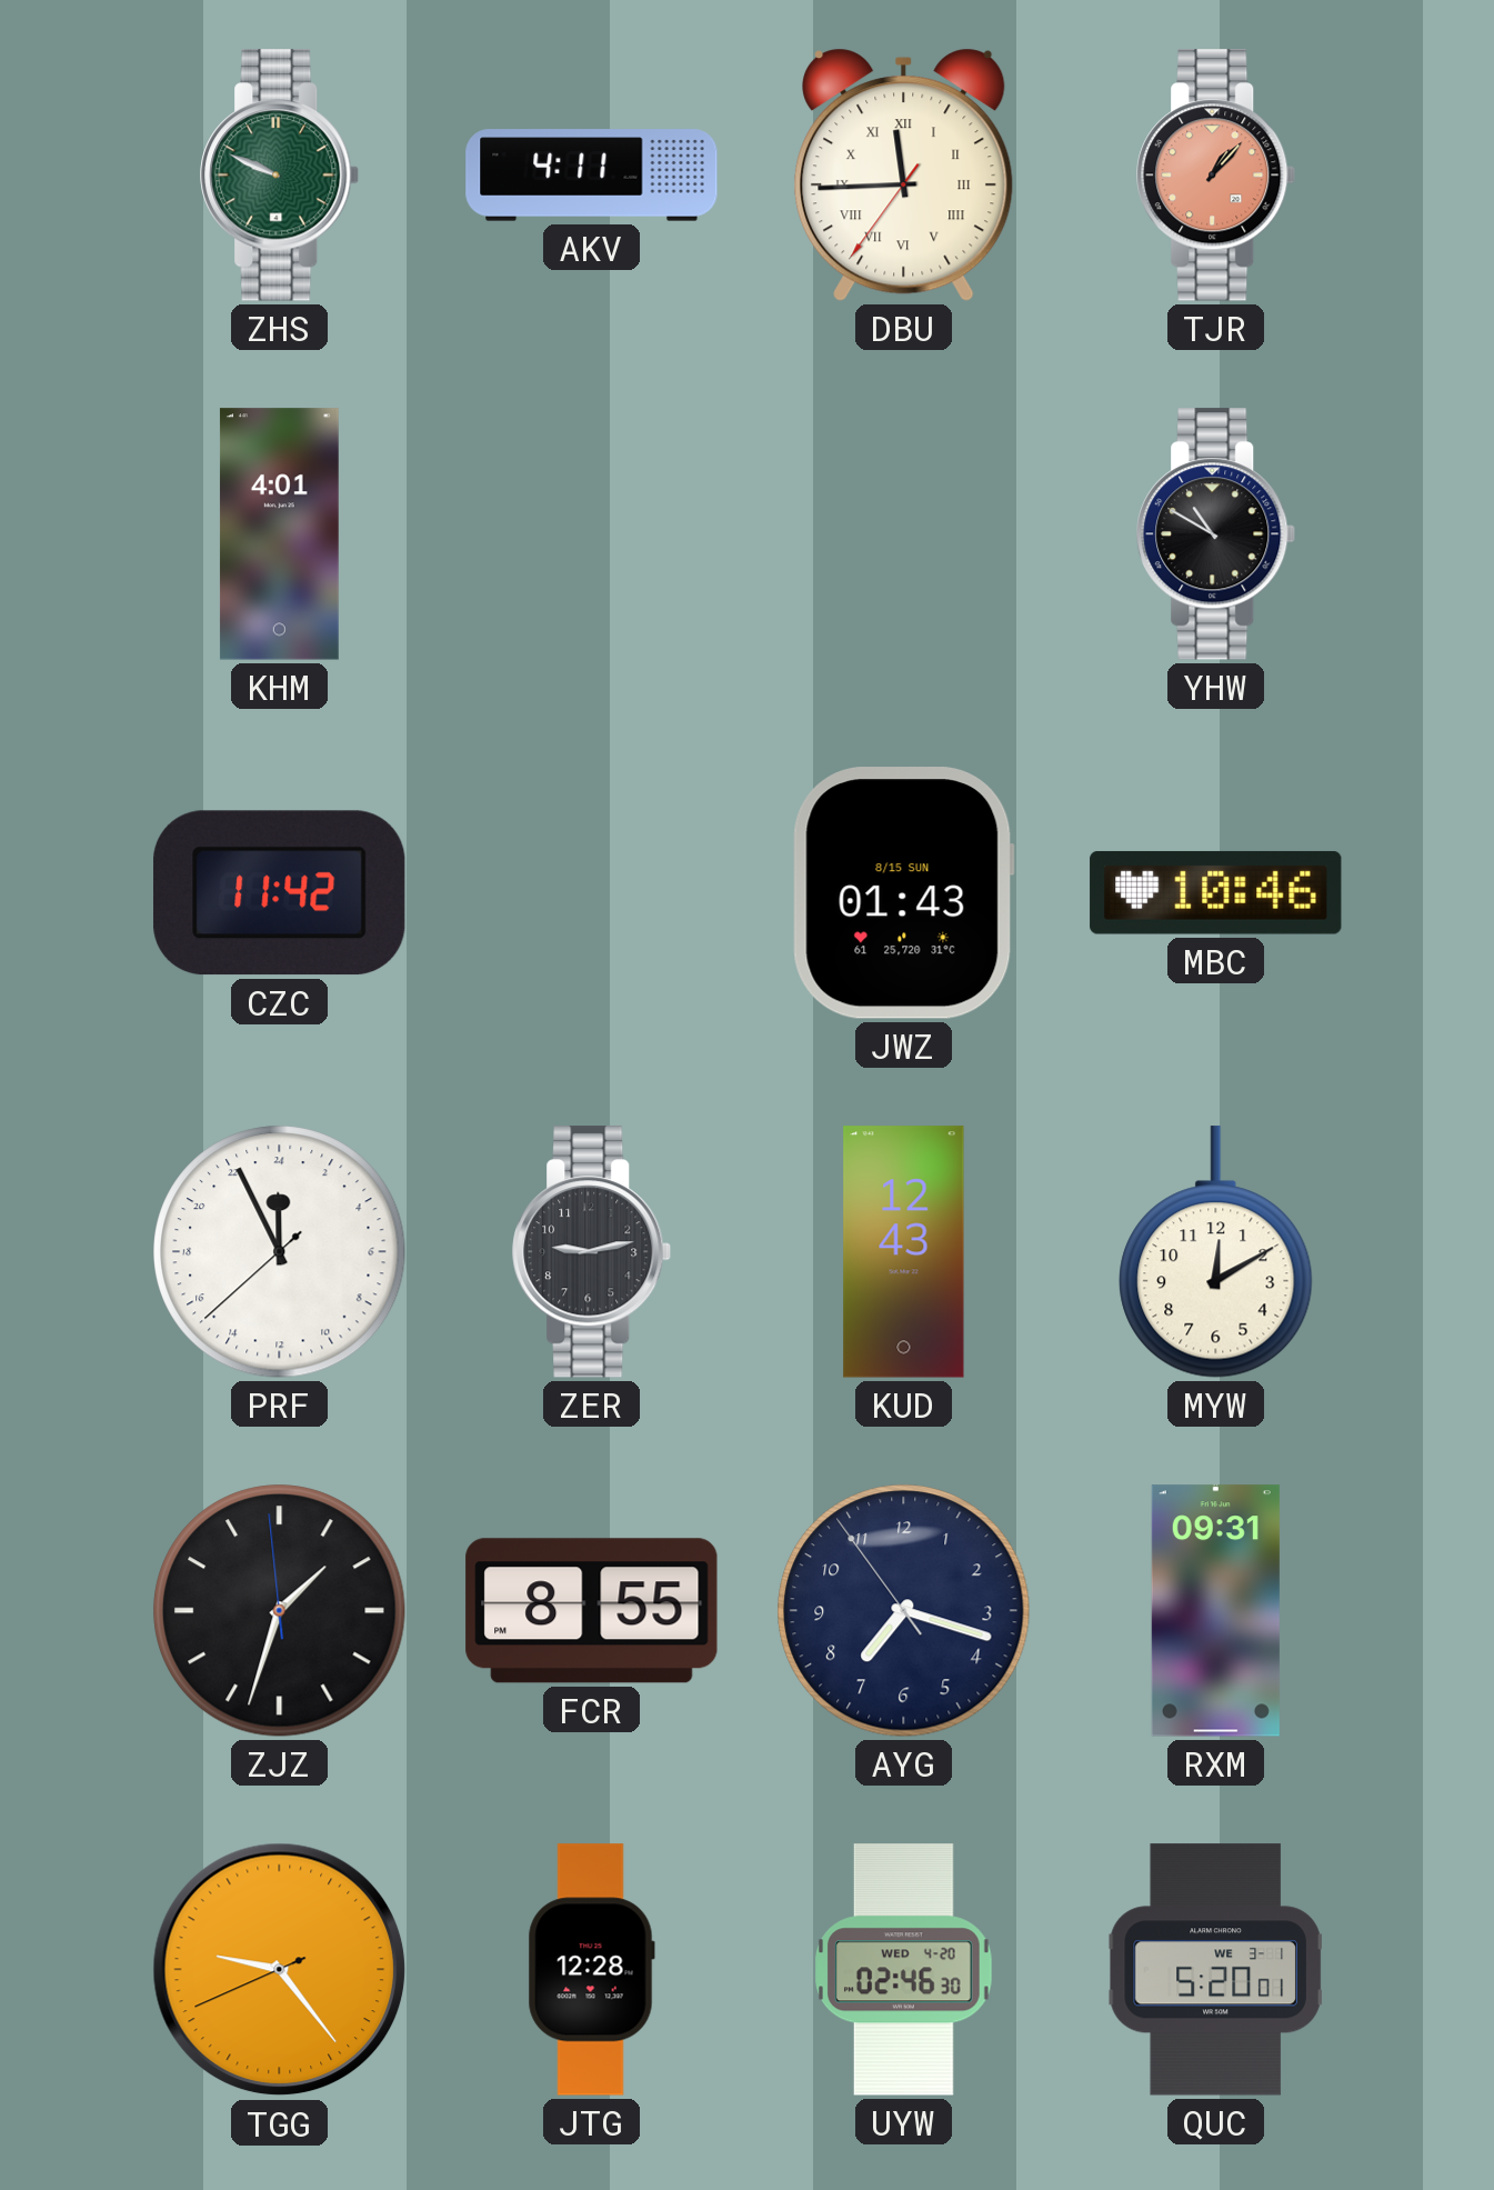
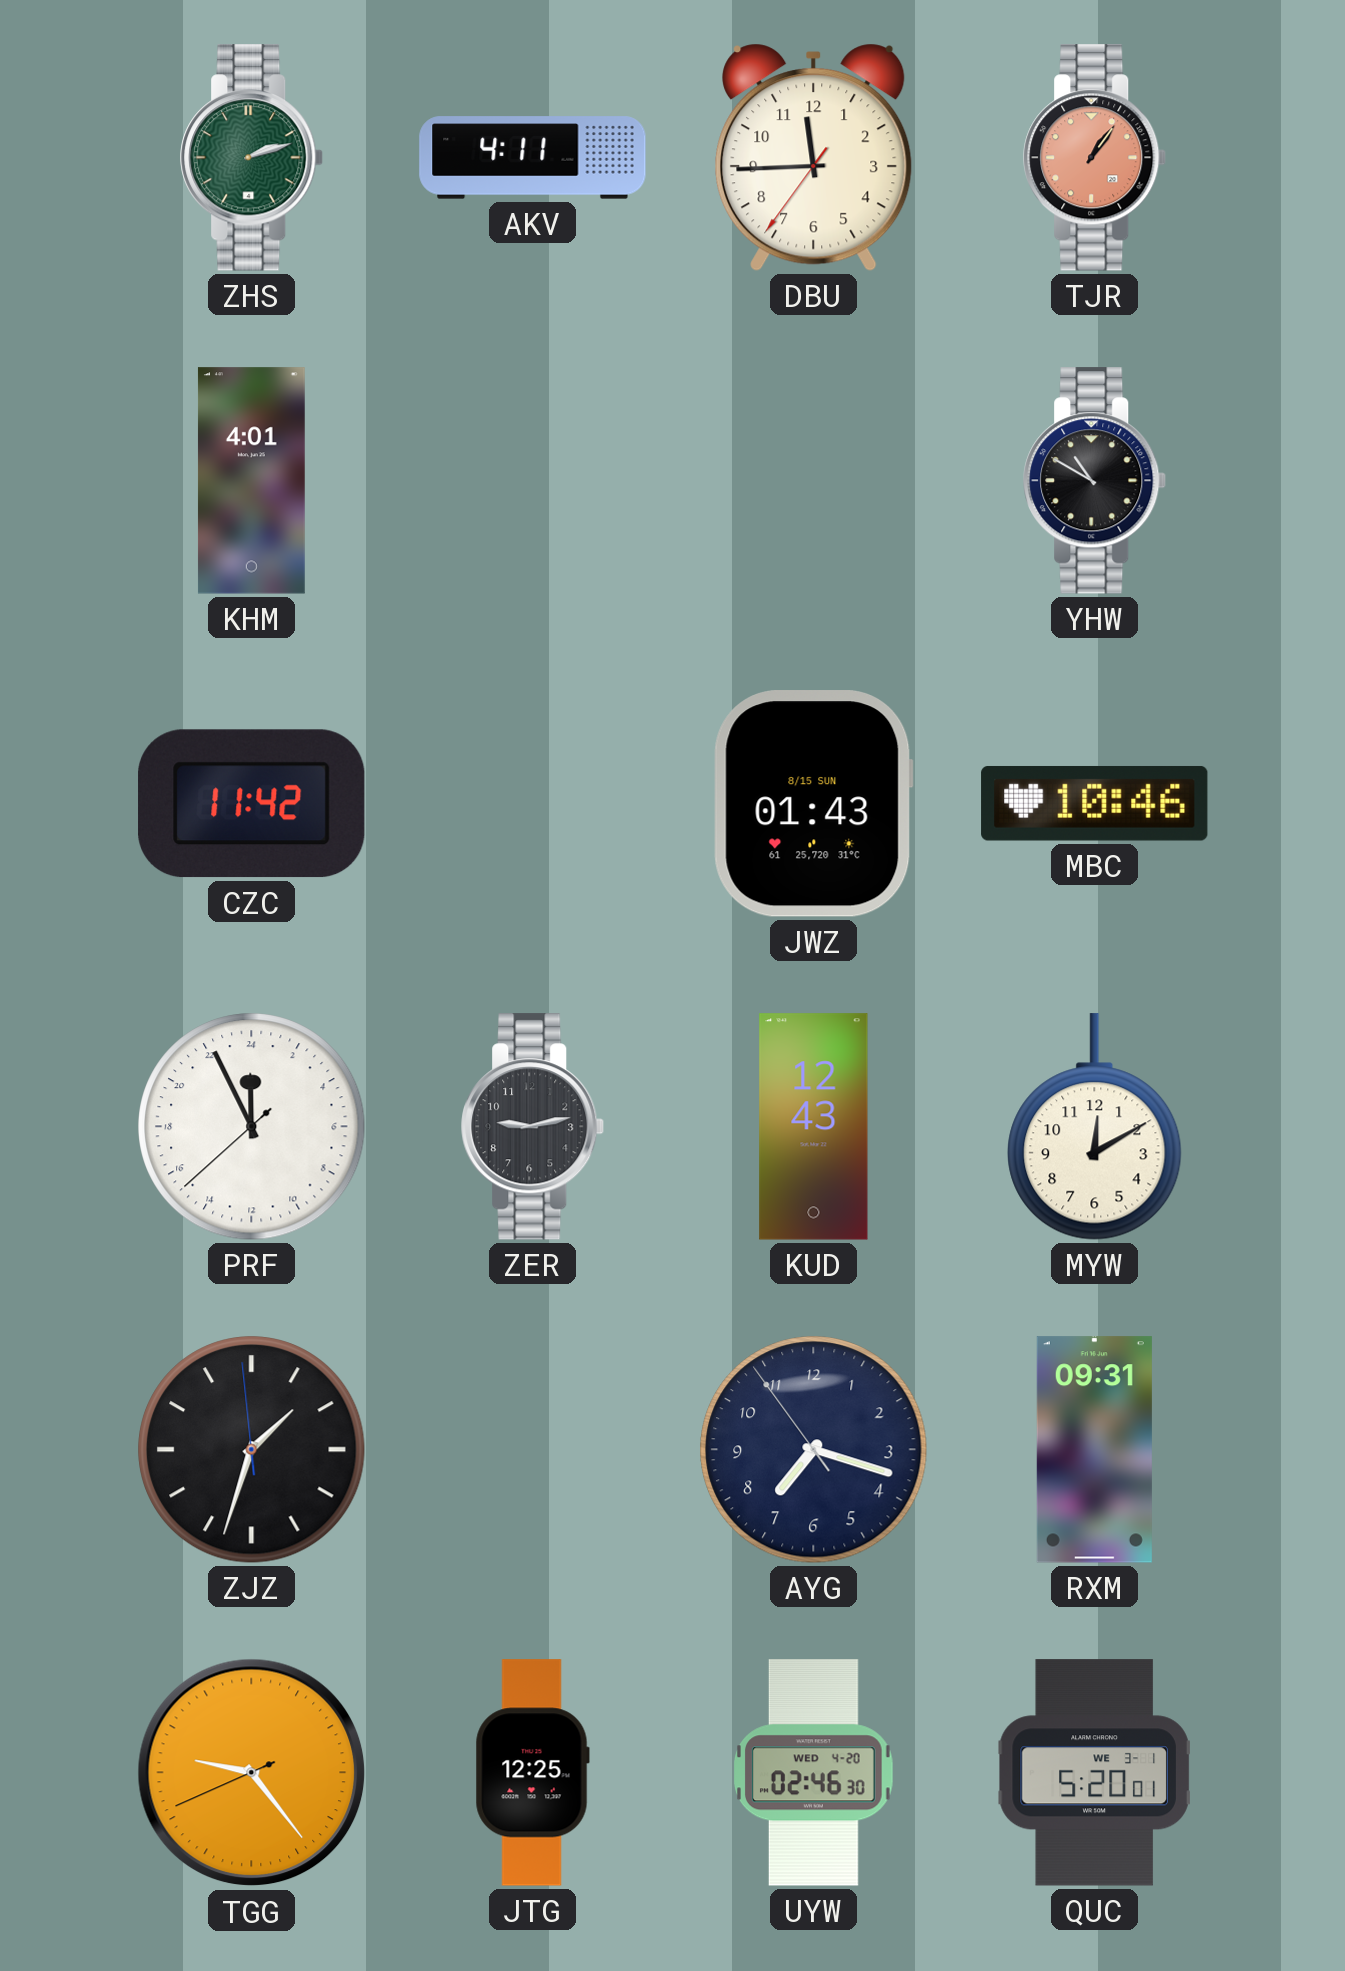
ZHS: 9:49 -> 2:12
DBU numerals: Roman -> Arabic
TJR: 1:07 -> 1:06
FCR: 8:55 -> none
JTG: 12:28 -> 12:25
